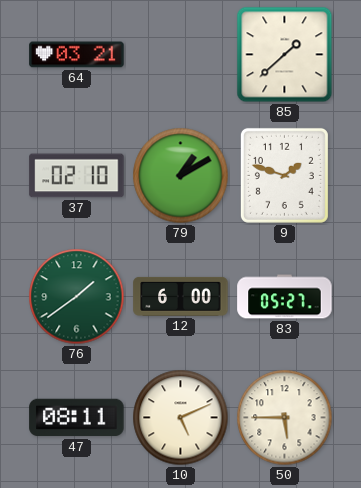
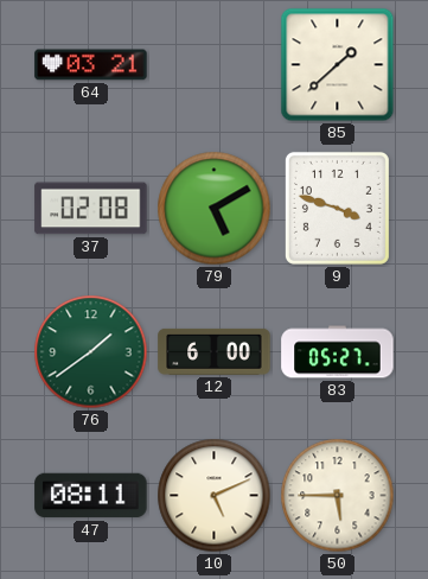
37: 02:10 -> 02:08
79: 1:10 -> 5:10
9: 1:48 -> 3:48
